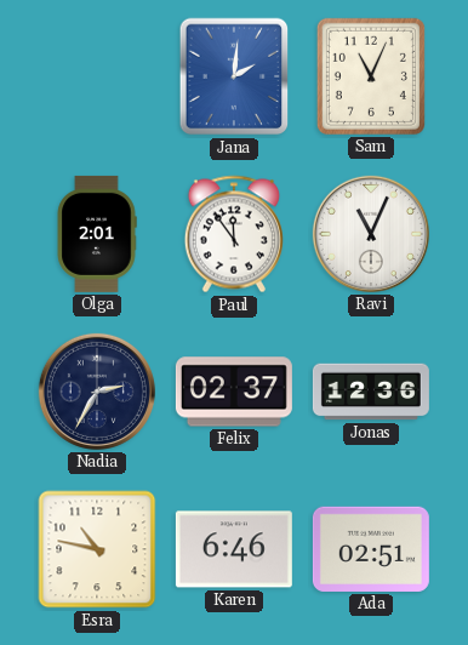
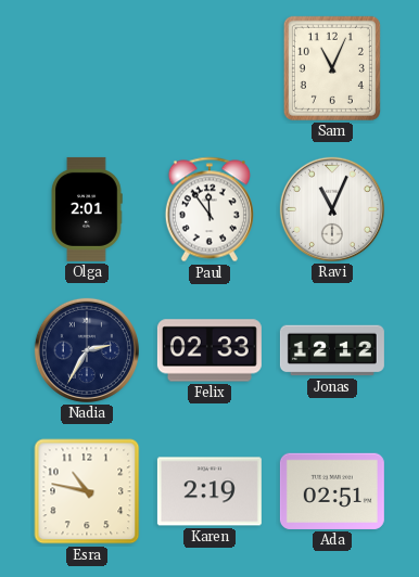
Jana: 2:01 -> none
Felix: 02:37 -> 02:33
Jonas: 12:36 -> 12:12
Karen: 6:46 -> 2:19
